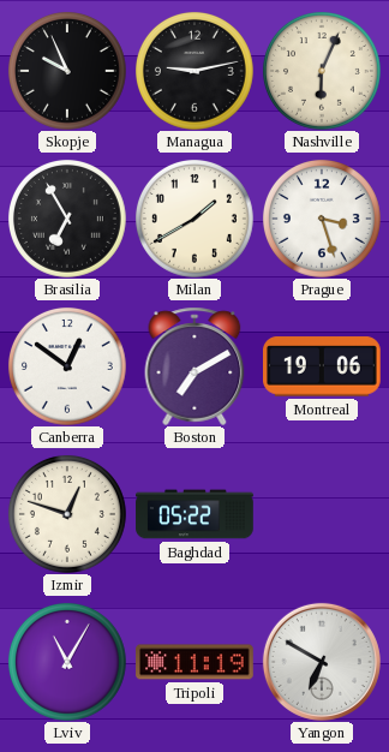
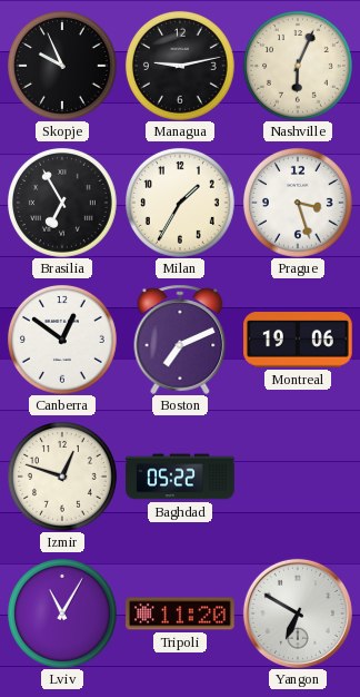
Milan: 1:40 -> 1:35
Boston: 7:10 -> 7:11
Tripoli: 11:19 -> 11:20
